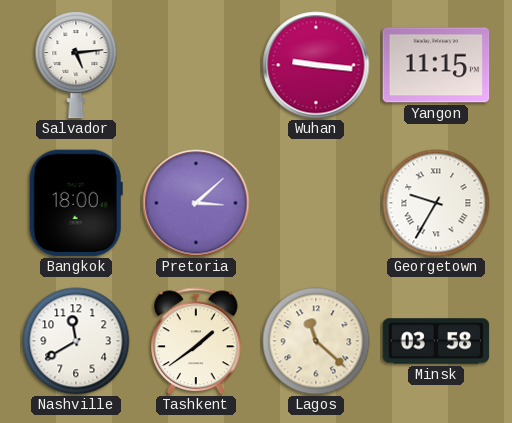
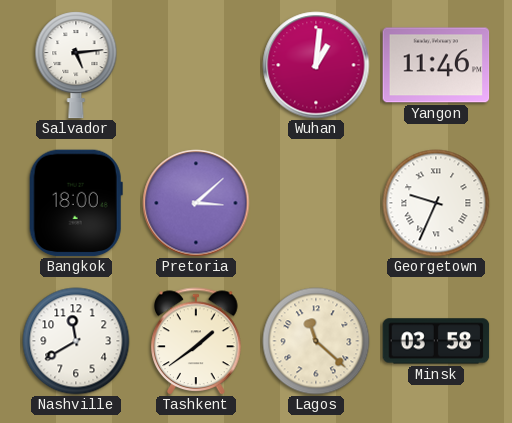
Wuhan: 9:16 -> 1:01
Yangon: 11:15 -> 11:46
Georgetown: 9:35 -> 9:34
